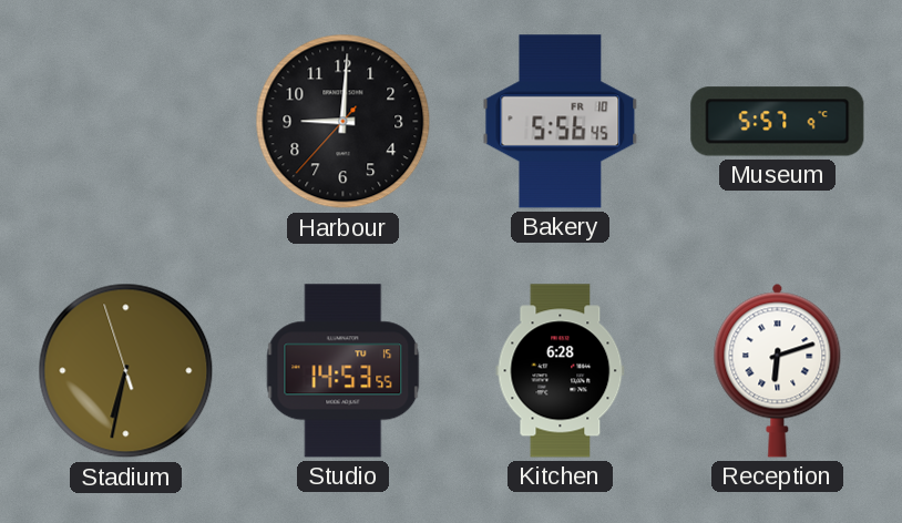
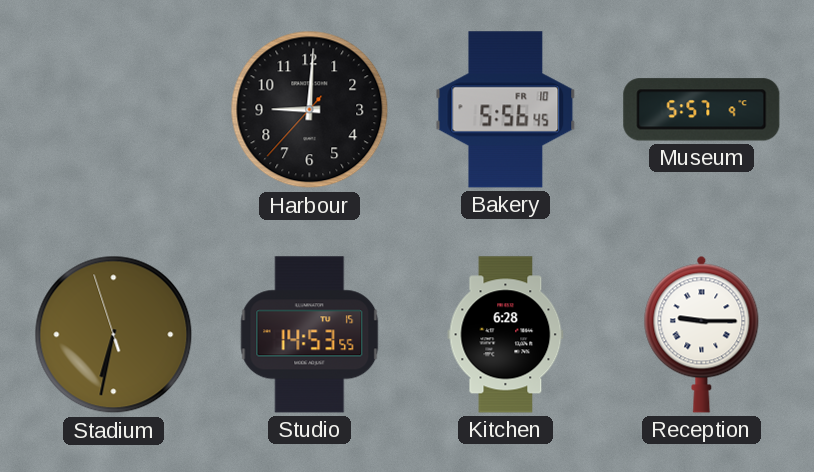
Reception: 6:12 -> 9:15
